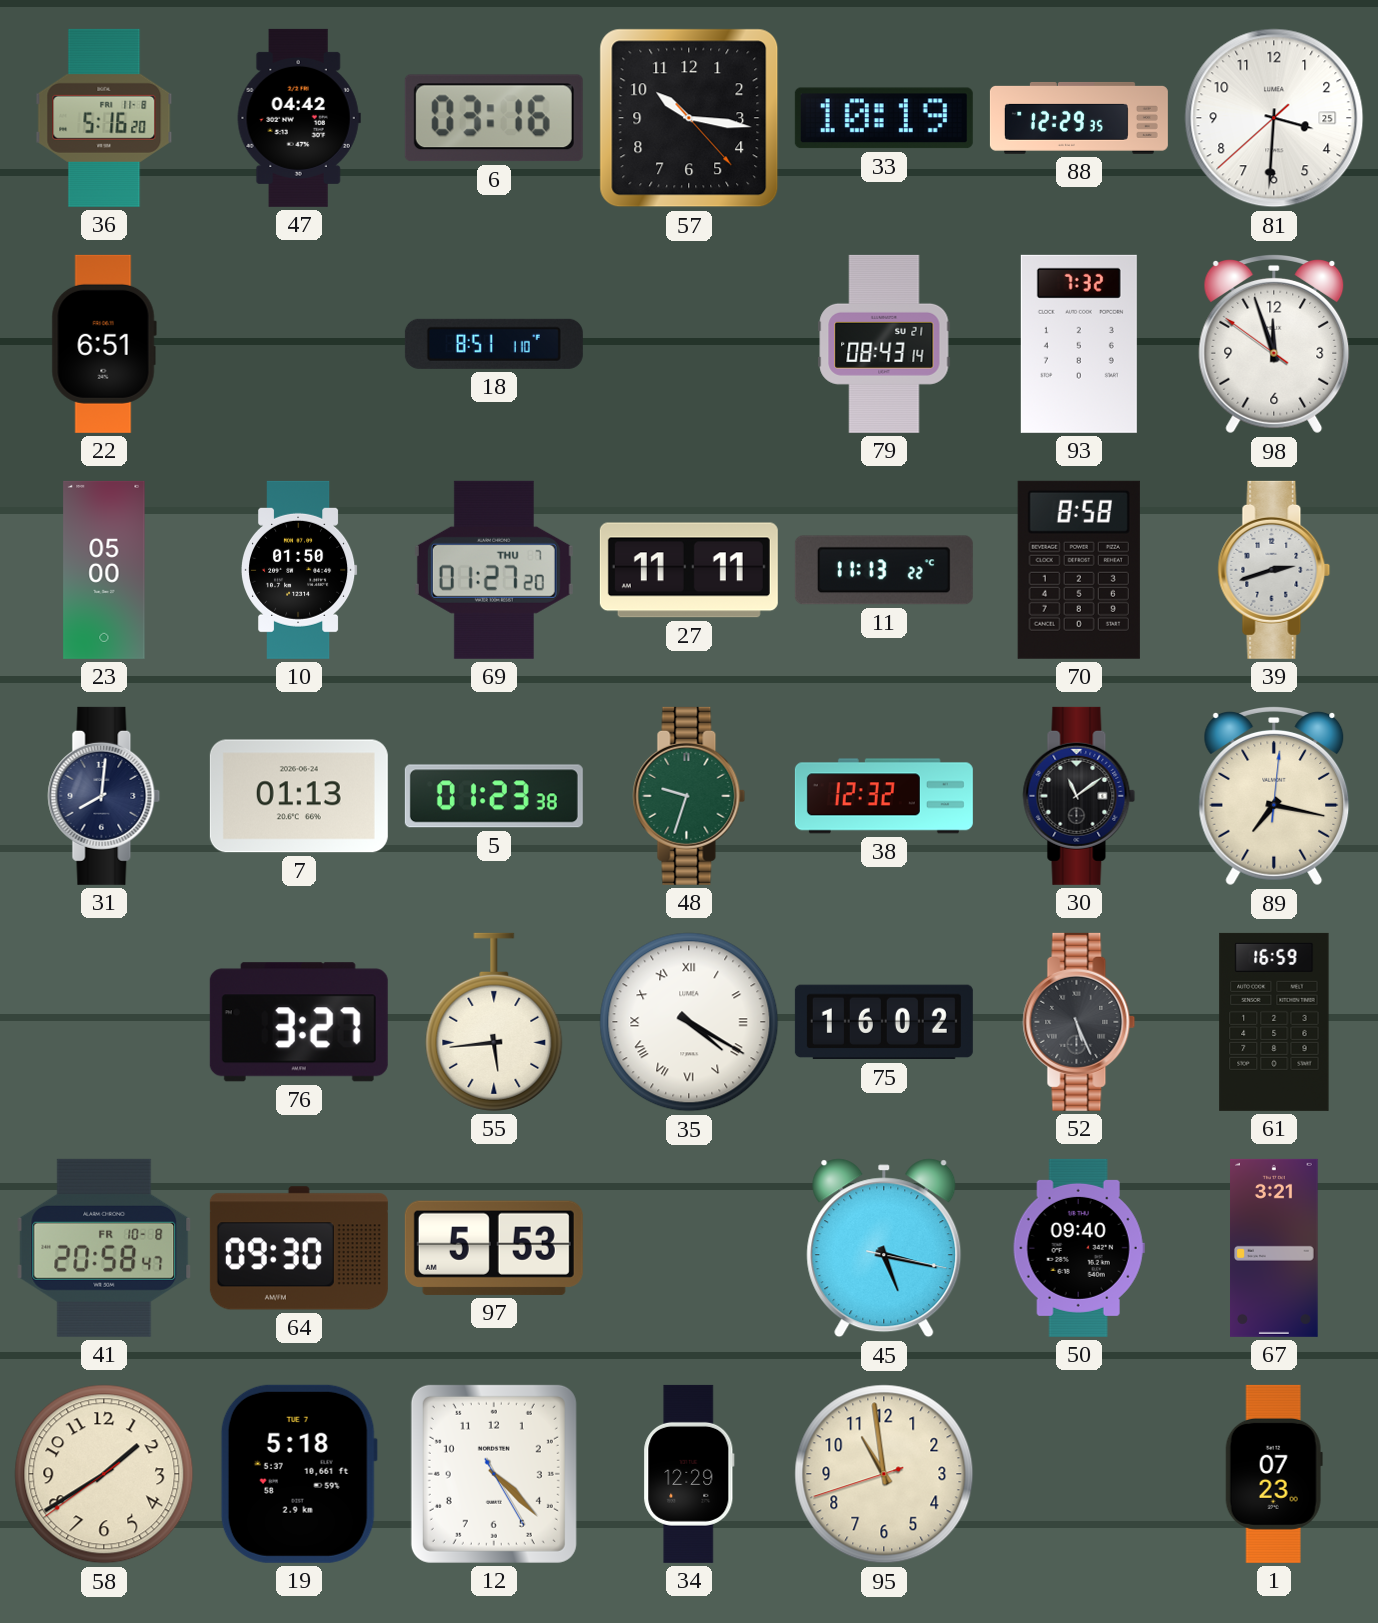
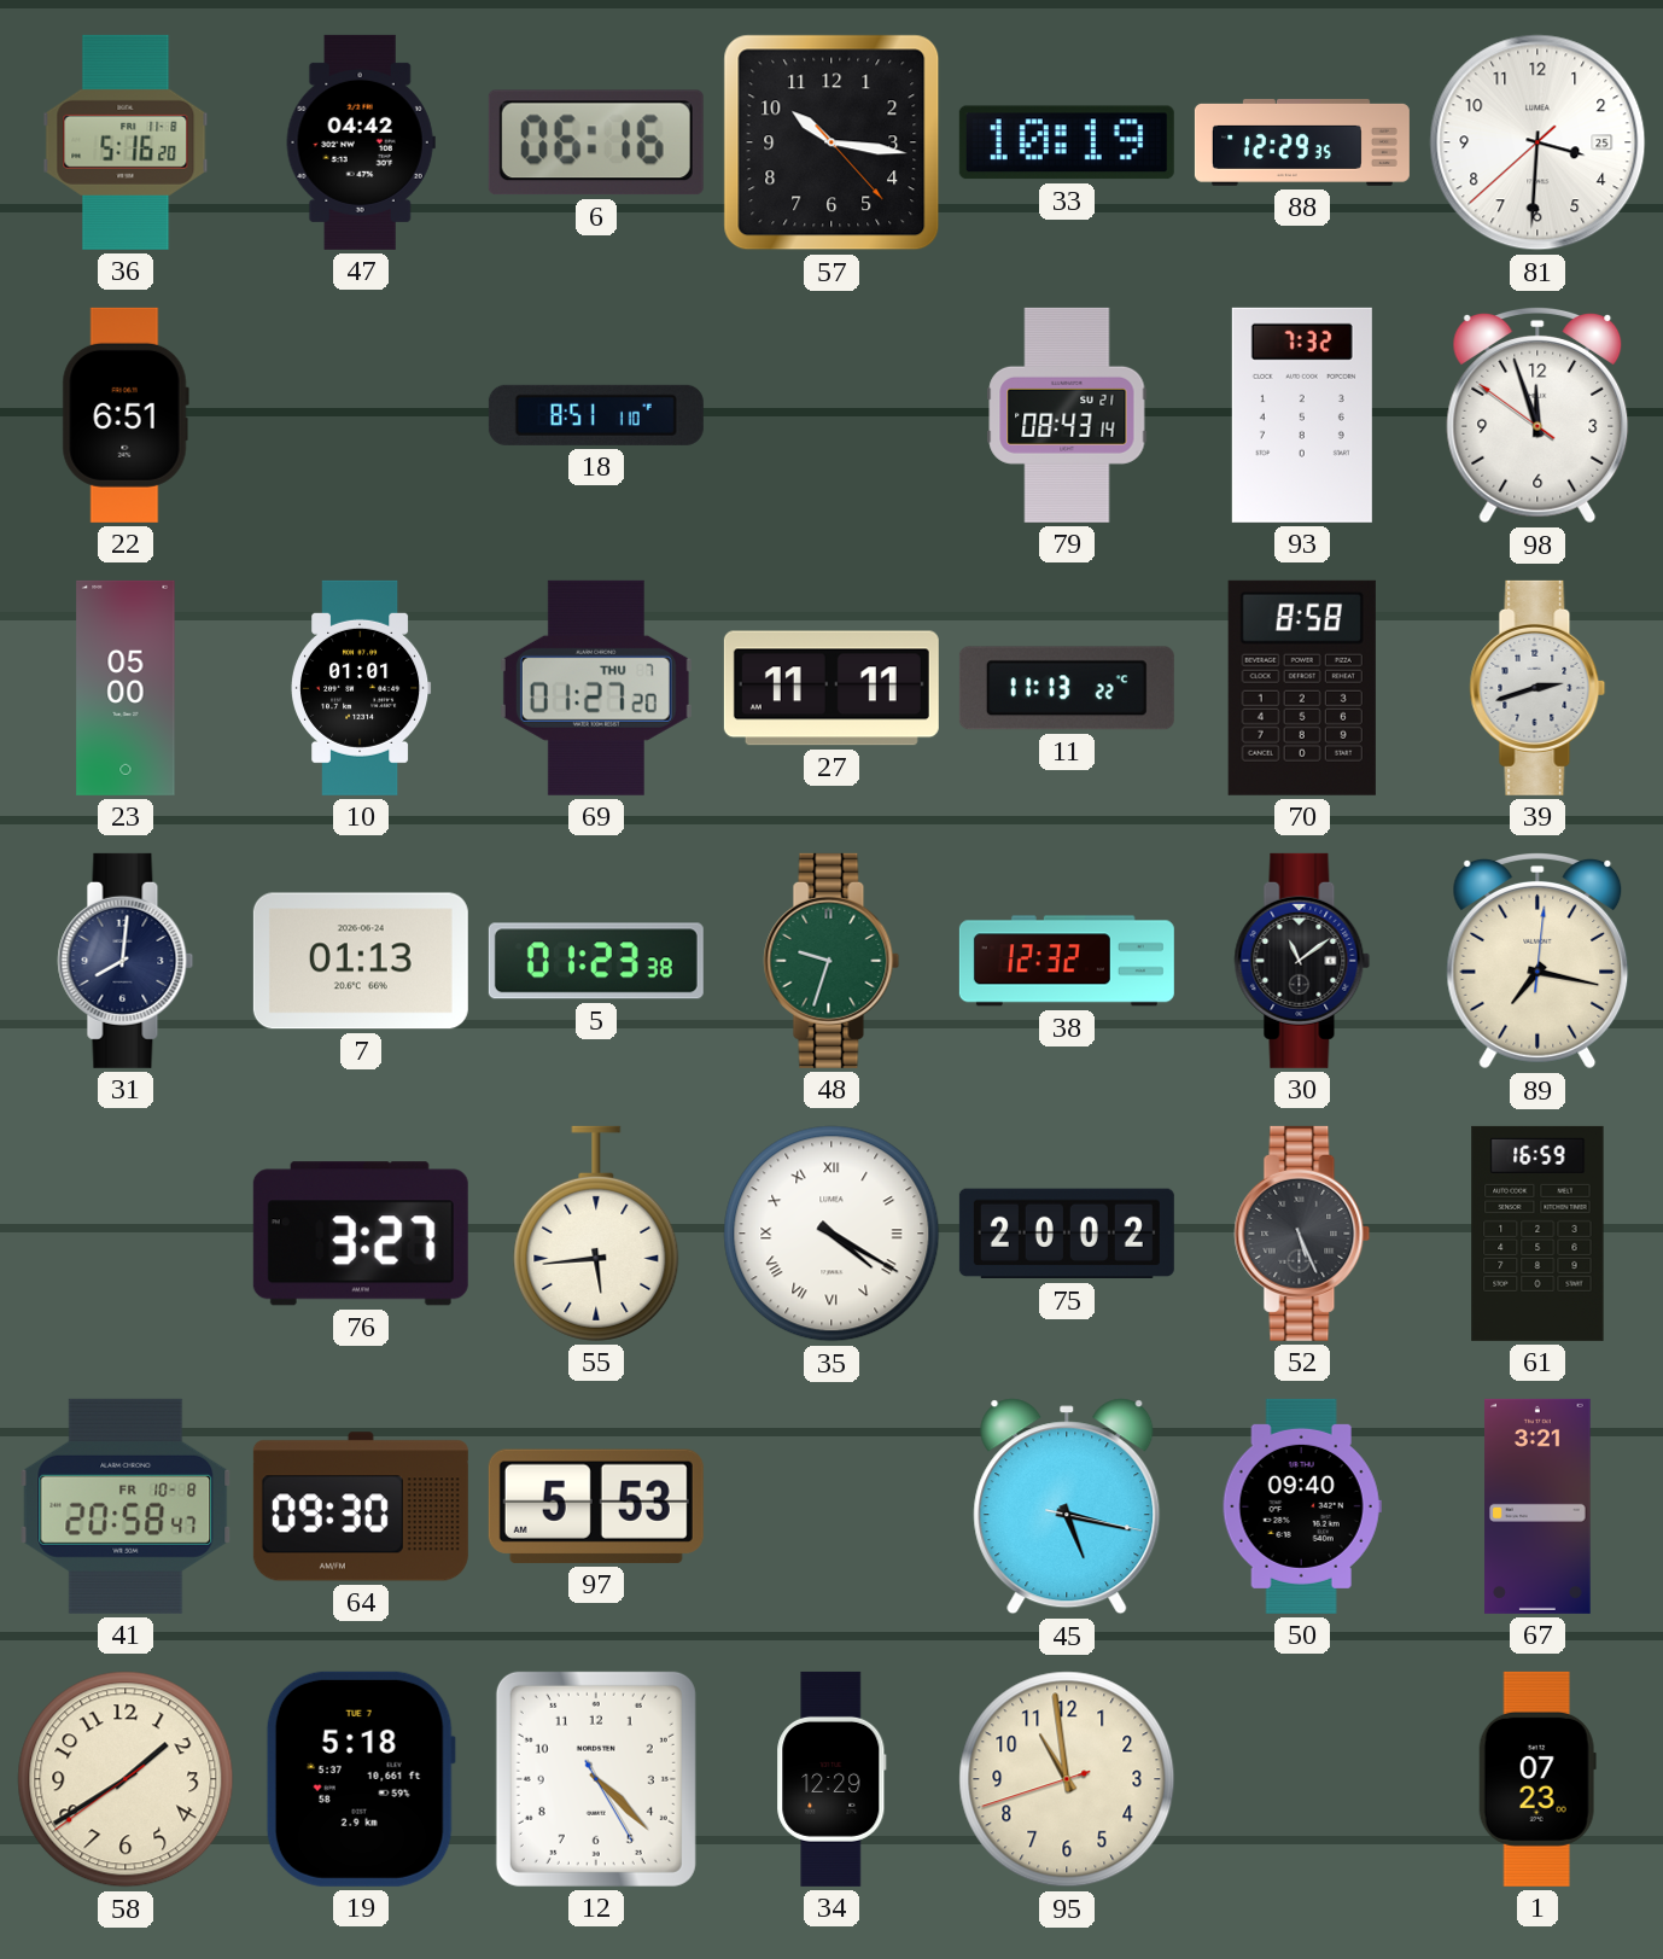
6: 03:16 -> 06:16
10: 01:50 -> 01:01
75: 16:02 -> 20:02
